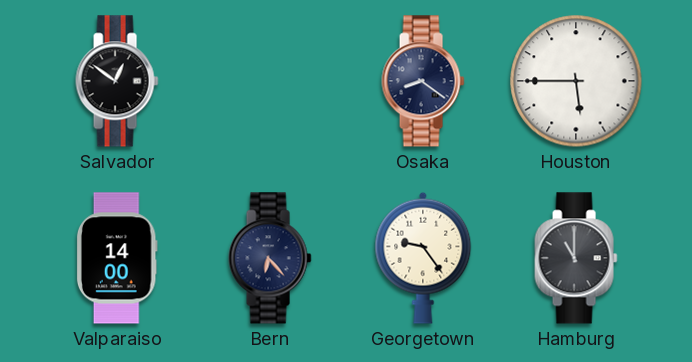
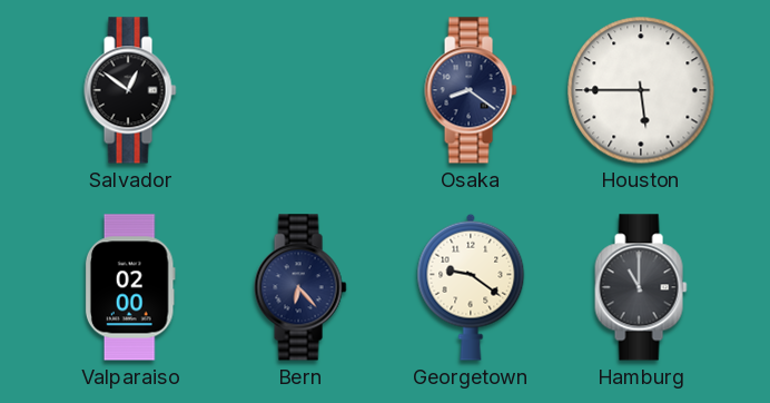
Valparaiso: 14:00 -> 02:00
Georgetown: 9:24 -> 9:21
